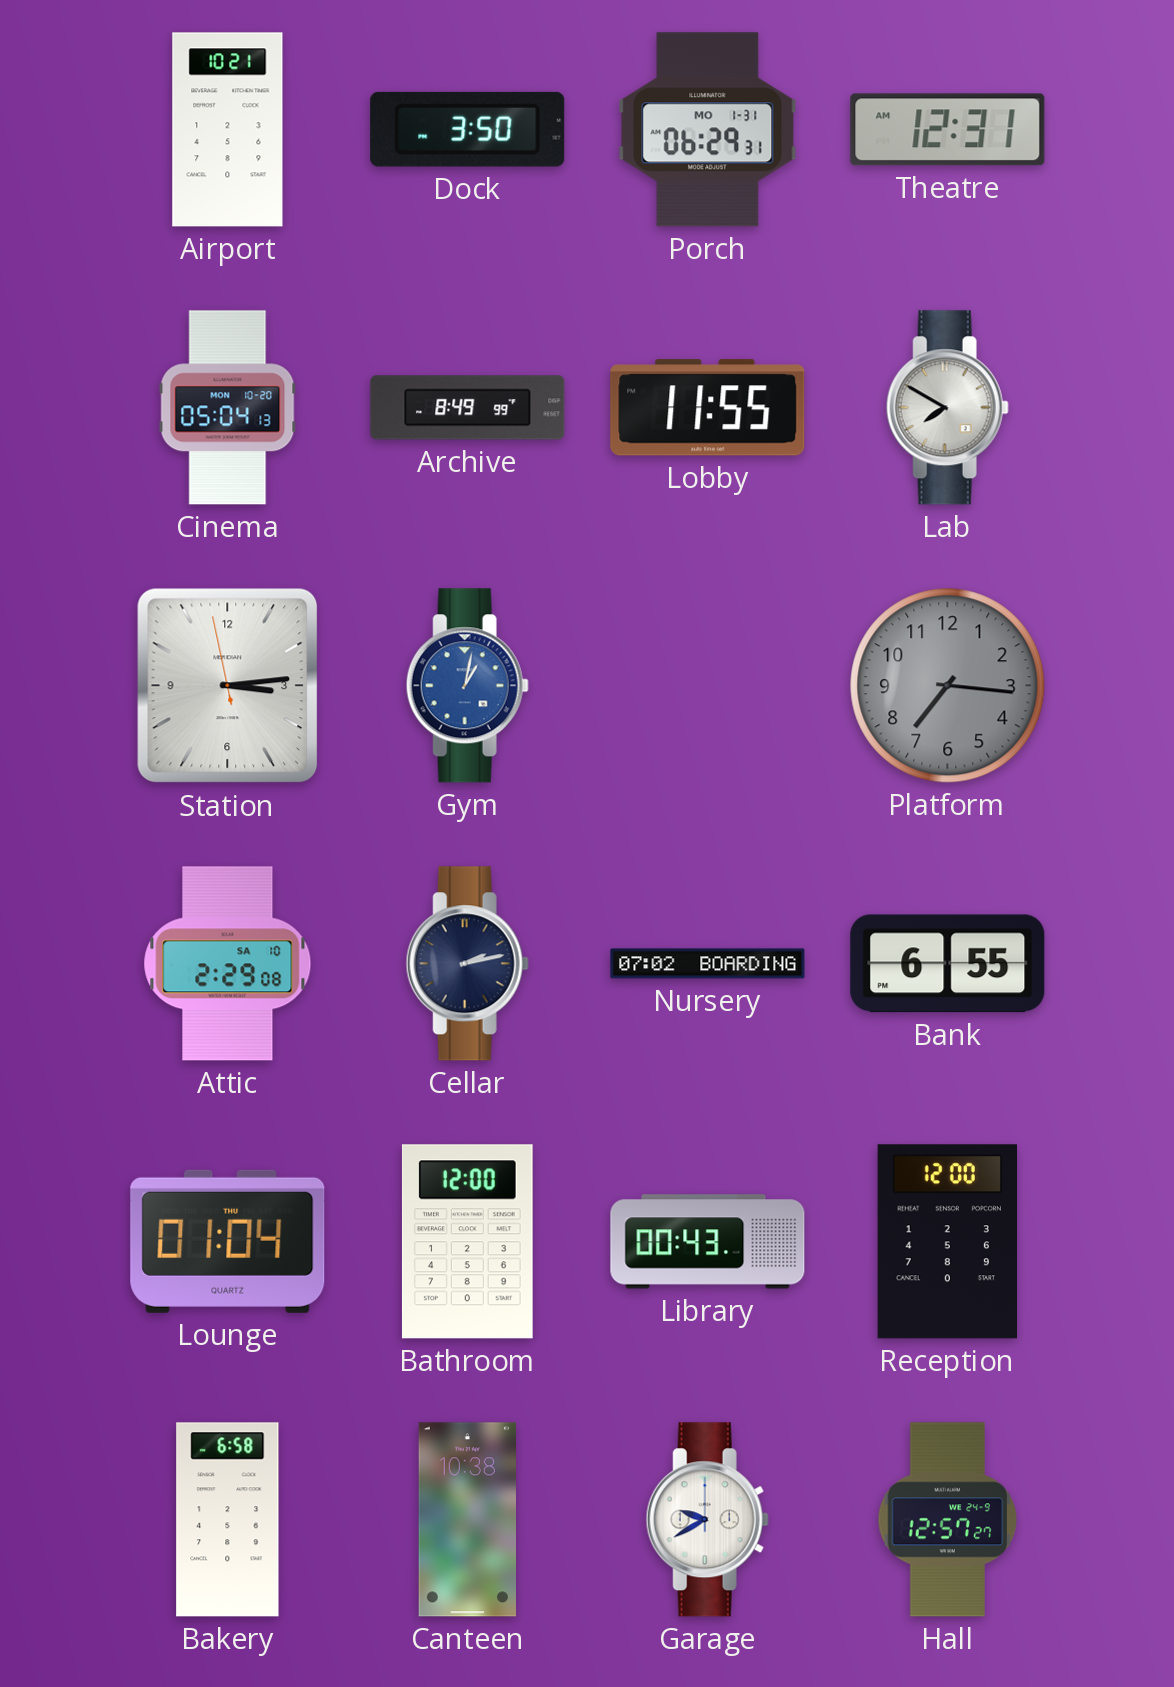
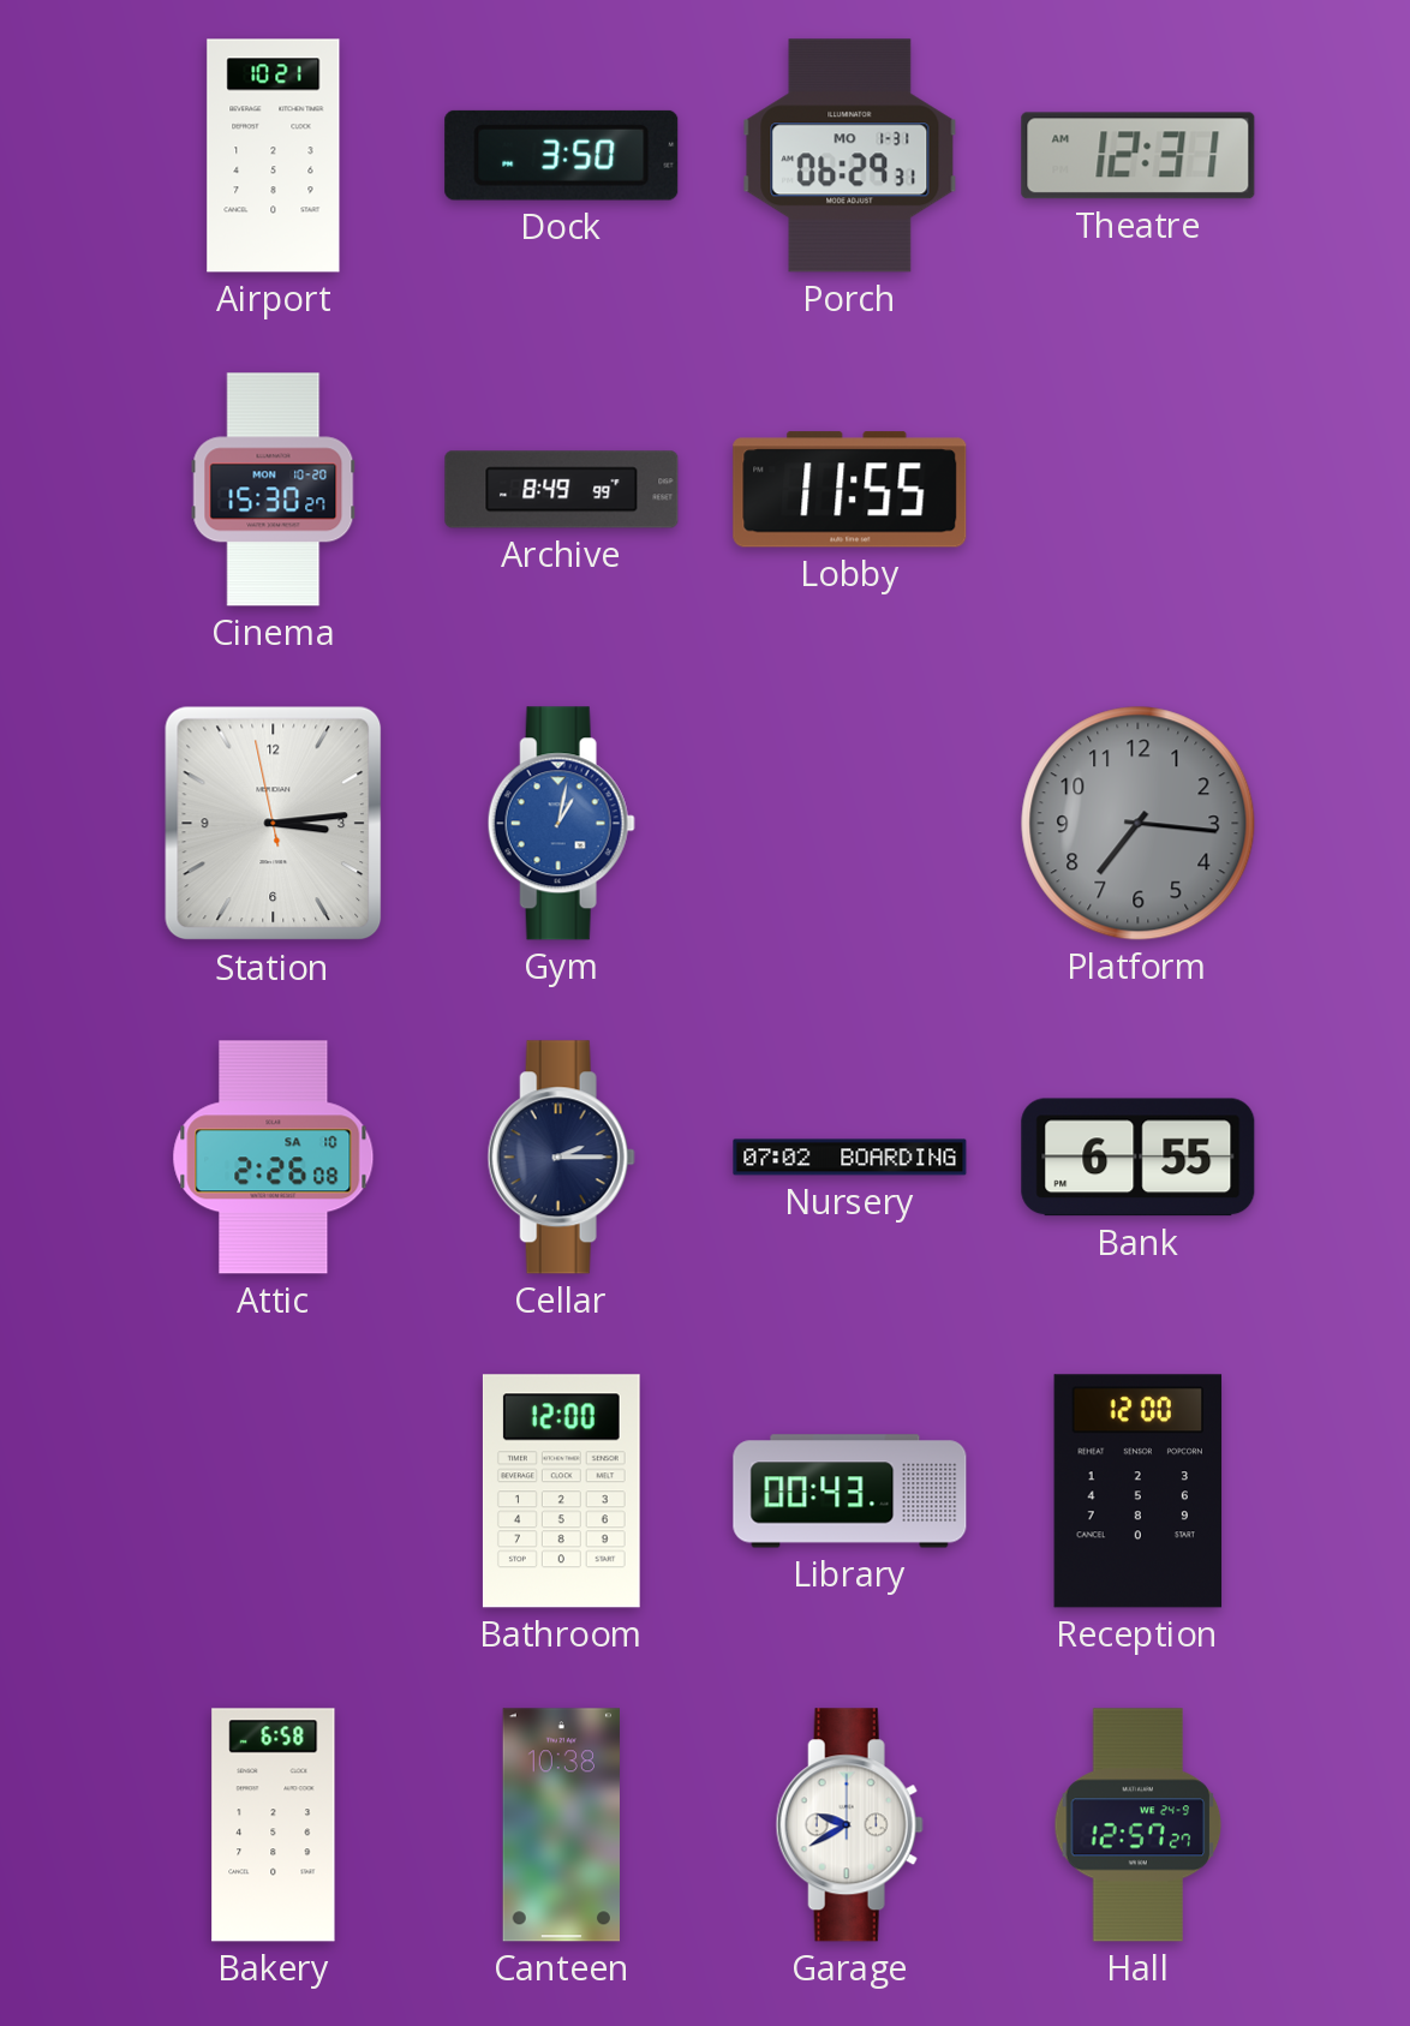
Cinema: 05:04 -> 15:30
Lab: 7:50 -> none
Attic: 2:29 -> 2:26
Cellar: 2:13 -> 2:15
Lounge: 01:04 -> none
